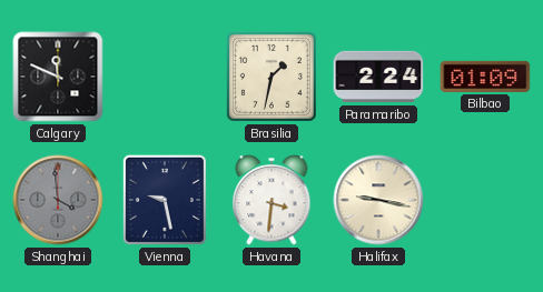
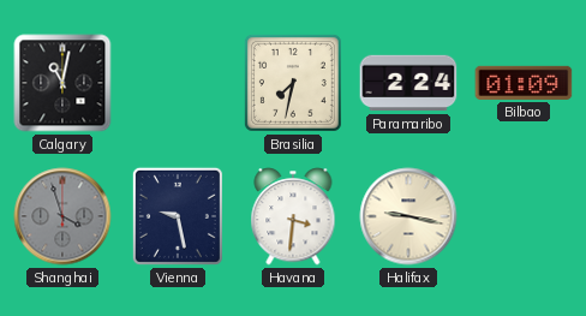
Calgary: 11:49 -> 11:02
Brasilia: 1:32 -> 7:32
Shanghai: 3:59 -> 3:57
